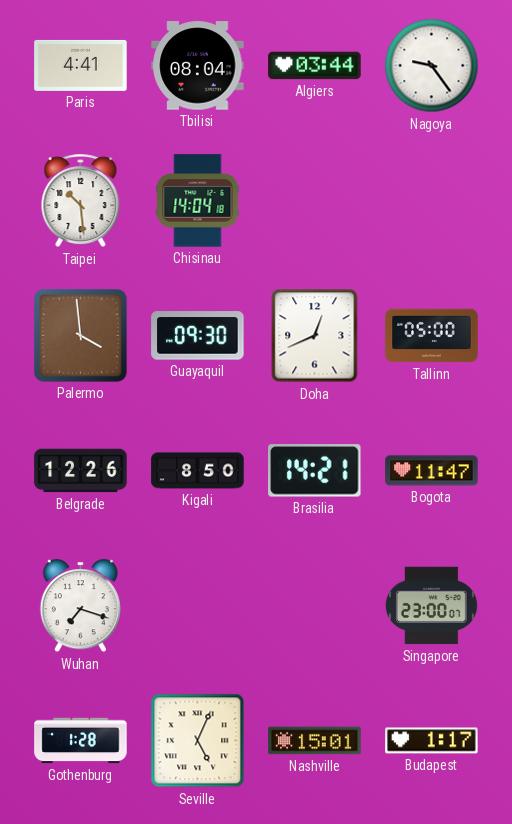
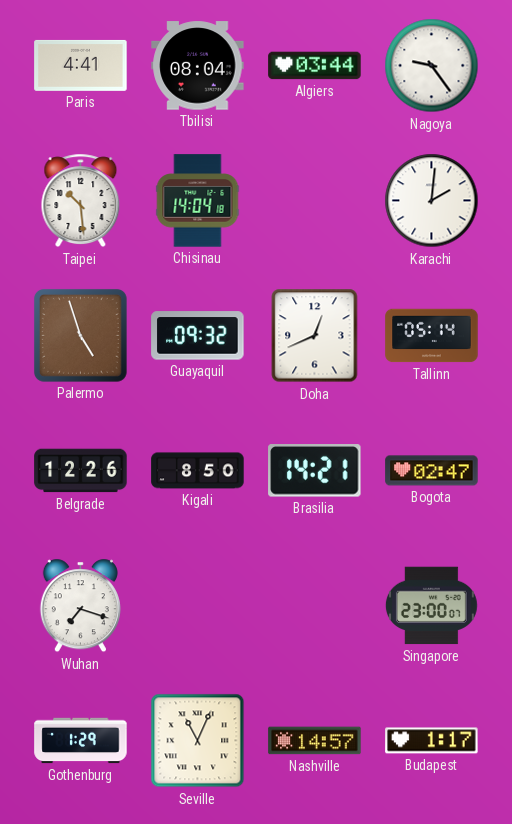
Karachi: none -> 2:01
Palermo: 3:59 -> 4:57
Guayaquil: 09:30 -> 09:32
Tallinn: 05:00 -> 05:14
Bogota: 11:47 -> 02:47
Gothenburg: 1:28 -> 1:29
Seville: 5:04 -> 11:04
Nashville: 15:01 -> 14:57
